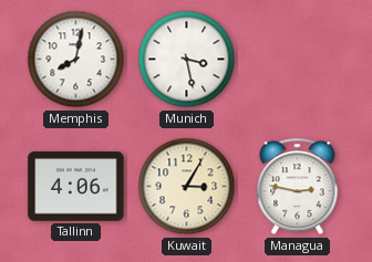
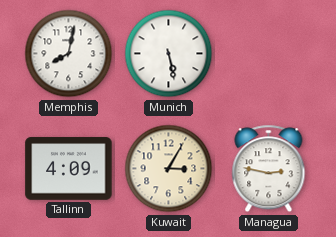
Munich: 3:28 -> 5:28
Tallinn: 4:06 -> 4:09
